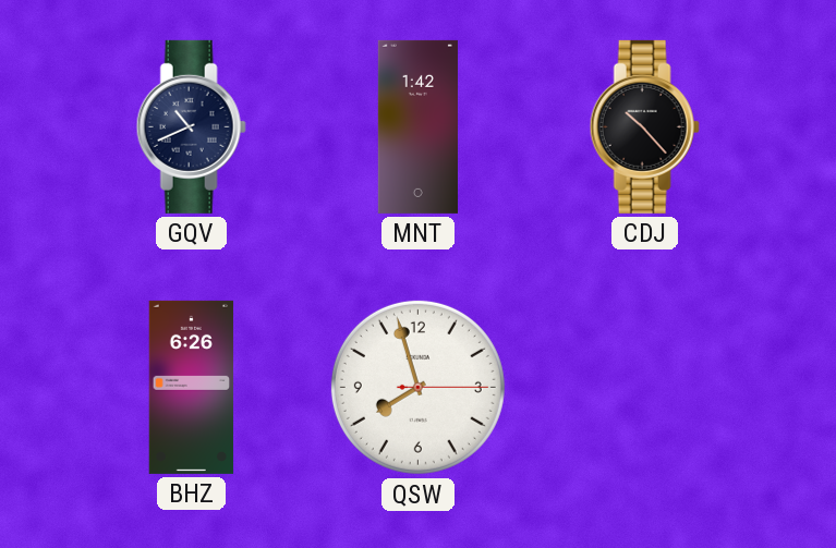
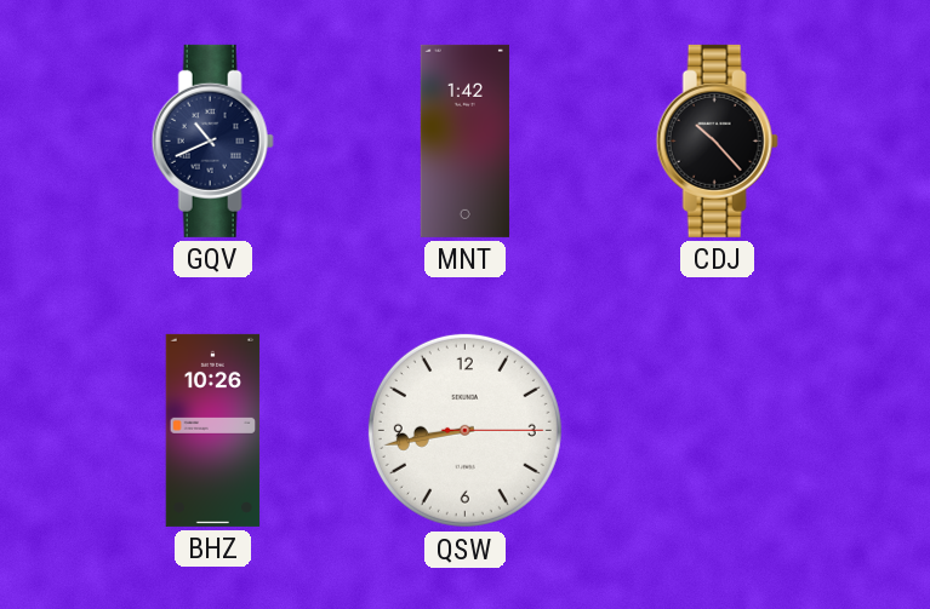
BHZ: 6:26 -> 10:26
QSW: 7:57 -> 8:43
